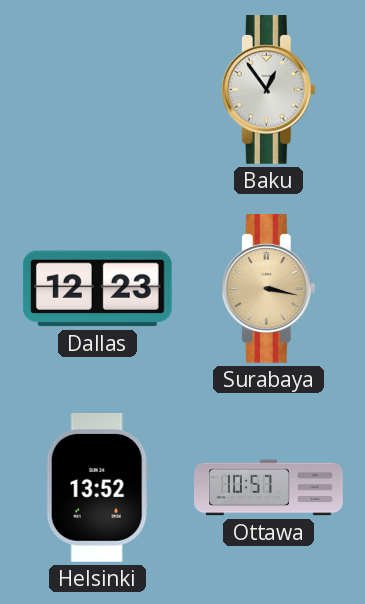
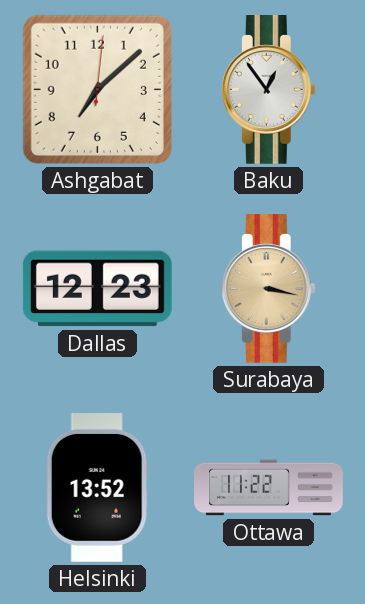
Ashgabat: none -> 7:08
Ottawa: 10:57 -> 11:22
